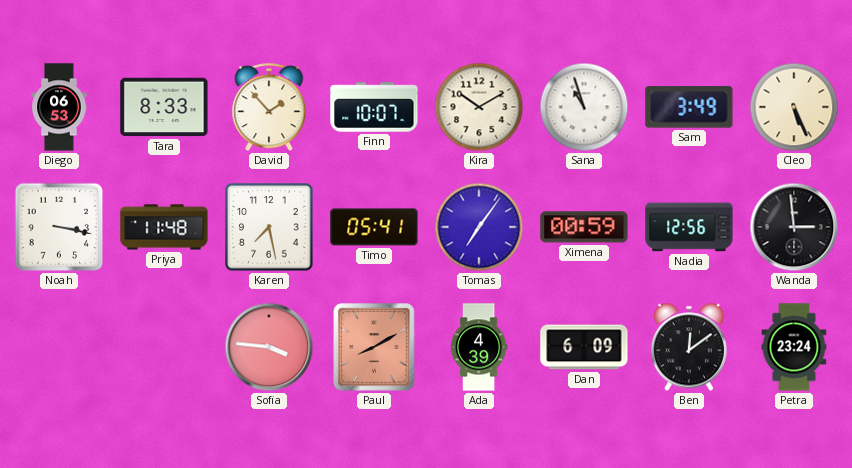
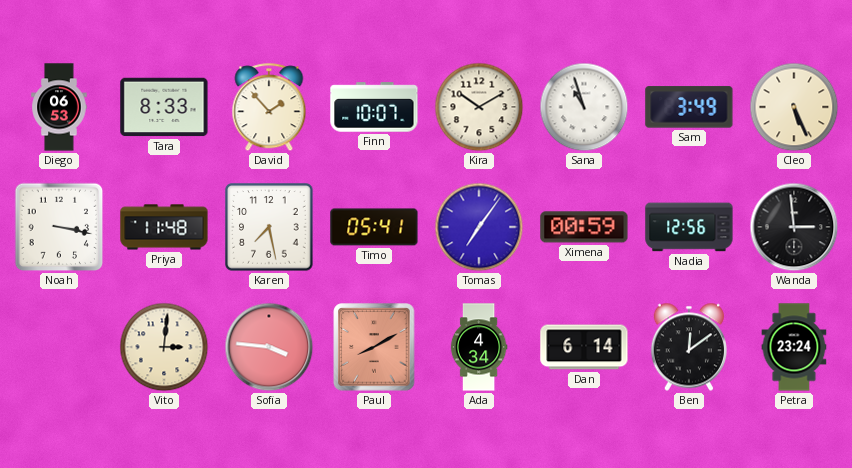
Vito: none -> 3:01
Ada: 4:39 -> 4:34
Dan: 6:09 -> 6:14
